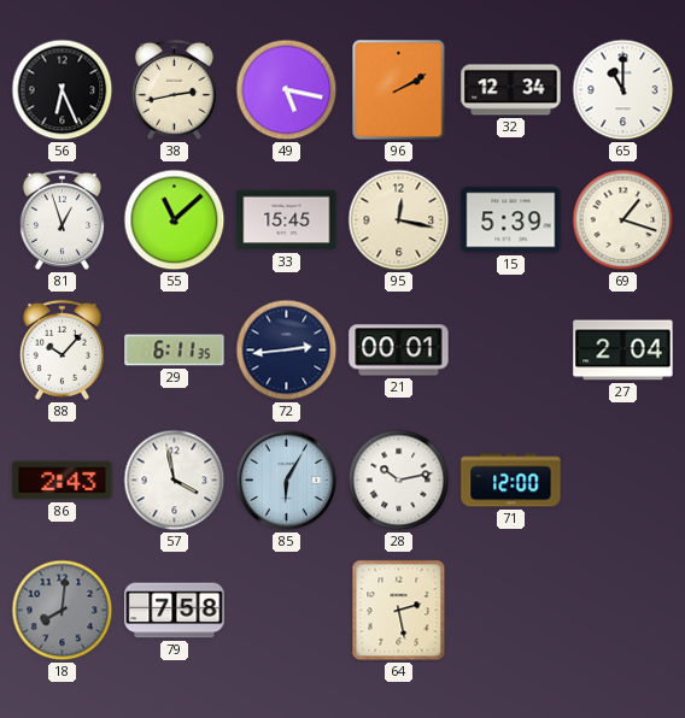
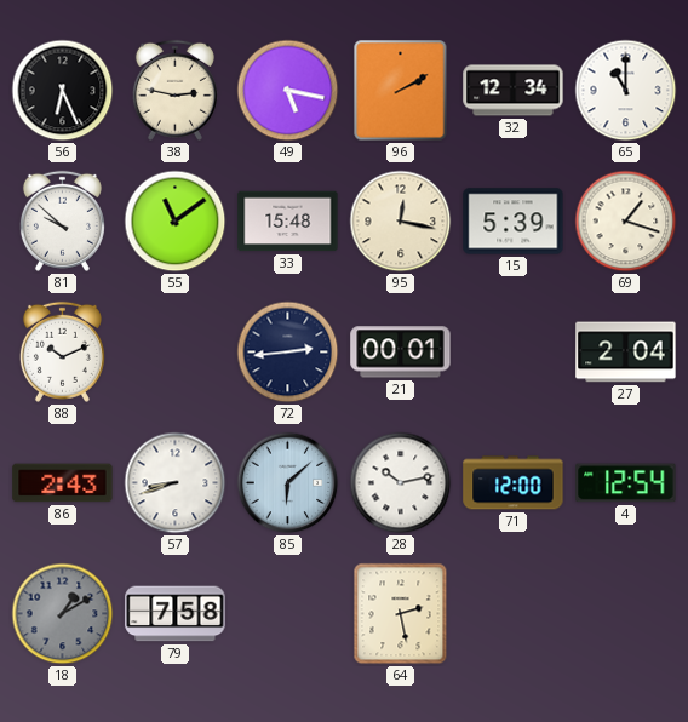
38: 2:43 -> 2:47
81: 12:57 -> 9:52
55: 11:08 -> 11:09
33: 15:45 -> 15:48
88: 10:07 -> 10:11
29: 6:11 -> none
57: 3:58 -> 8:42
85: 6:05 -> 6:08
4: none -> 12:54
18: 8:01 -> 1:10
